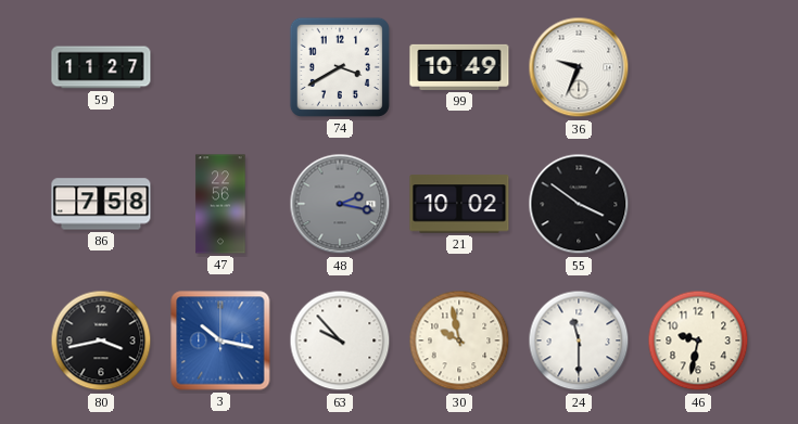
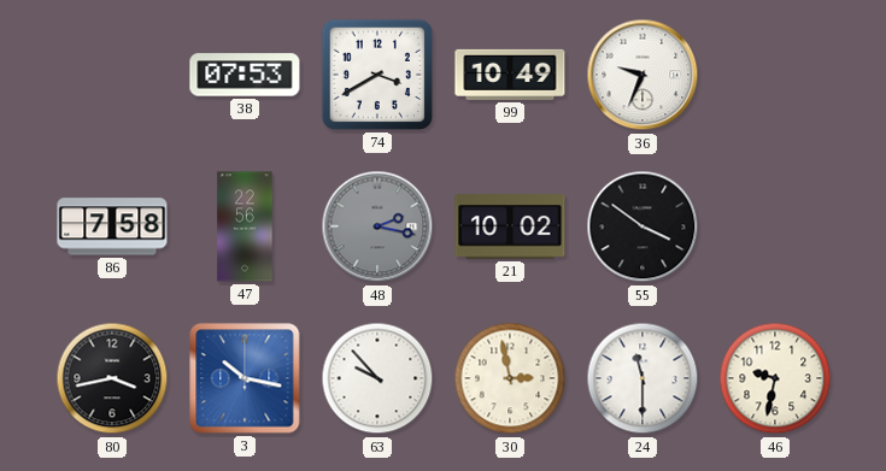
59: 11:27 -> none
38: none -> 07:53
30: 9:58 -> 2:58
